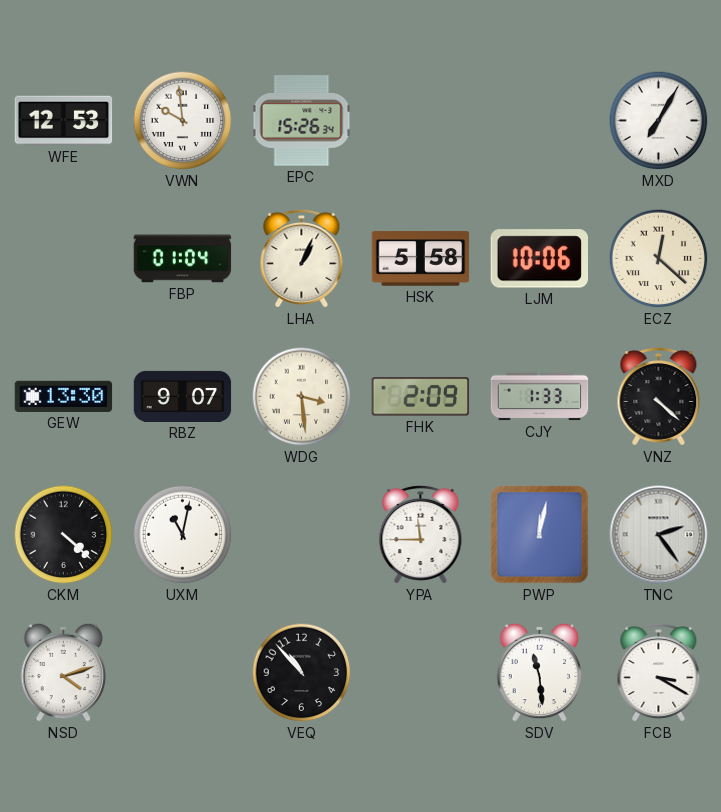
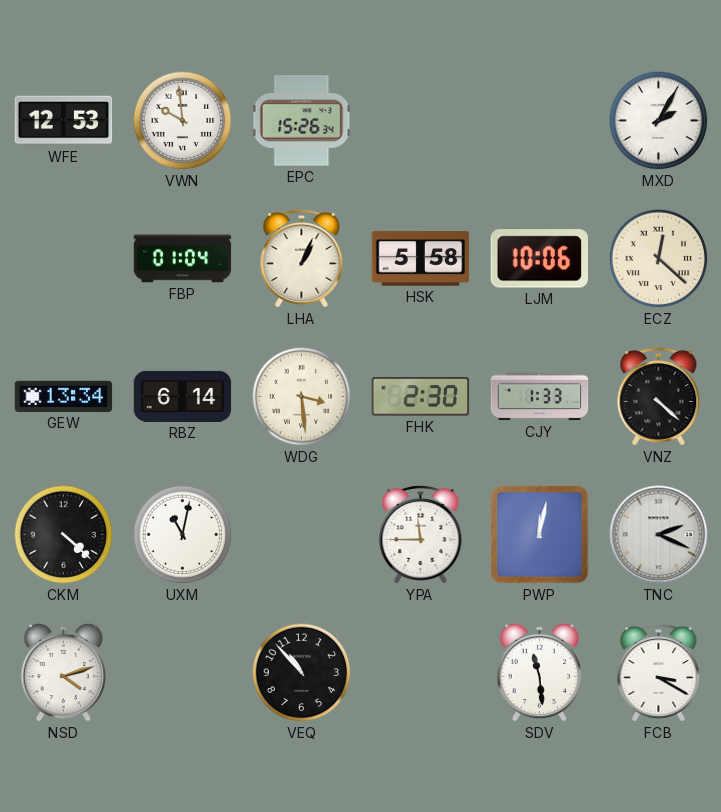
MXD: 7:05 -> 2:05
GEW: 13:30 -> 13:34
RBZ: 9:07 -> 6:14
FHK: 2:09 -> 2:30
TNC: 2:24 -> 2:19
